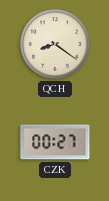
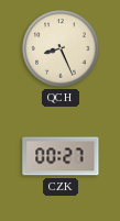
QCH: 8:21 -> 8:26
